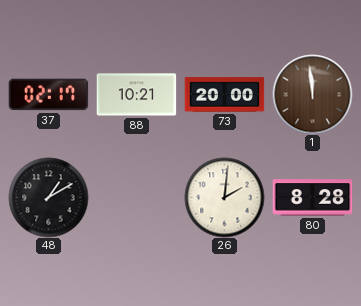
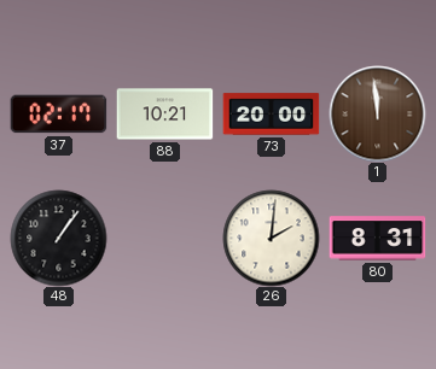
48: 1:10 -> 1:06
80: 8:28 -> 8:31
